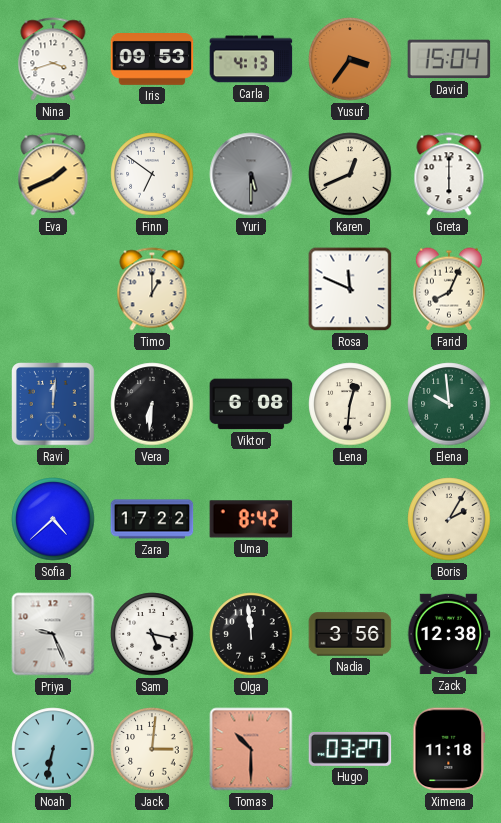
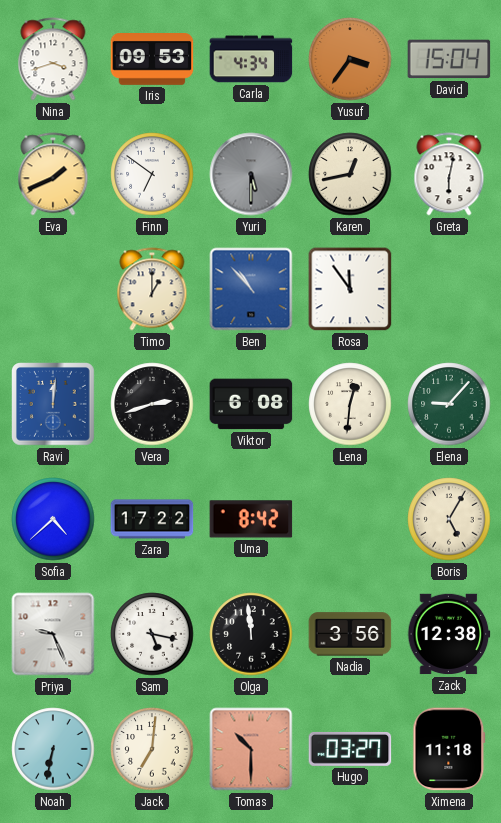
Carla: 4:13 -> 4:34
Karen: 12:41 -> 12:43
Greta: 6:00 -> 6:02
Ben: none -> 10:53
Rosa: 11:49 -> 11:54
Farid: 8:04 -> none
Vera: 6:31 -> 2:42
Elena: 9:59 -> 9:07
Boris: 2:05 -> 5:05
Jack: 3:01 -> 7:01
